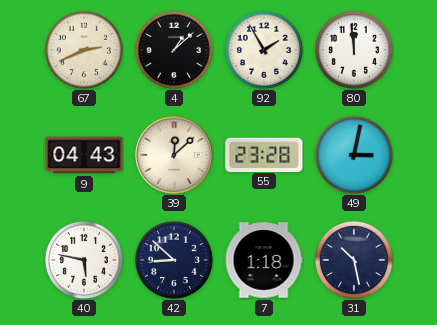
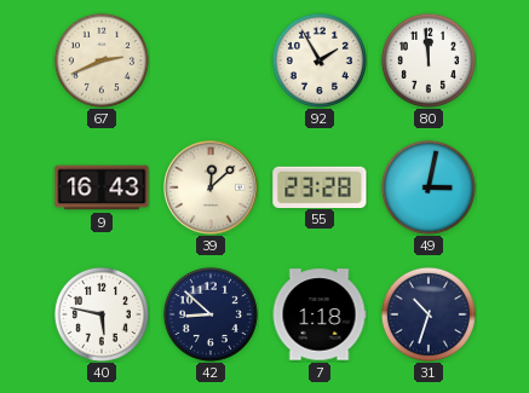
4: 1:08 -> none
9: 04:43 -> 16:43
31: 10:28 -> 10:33
